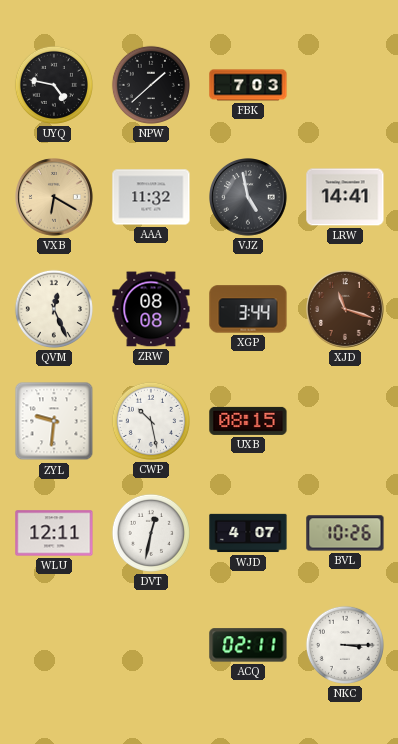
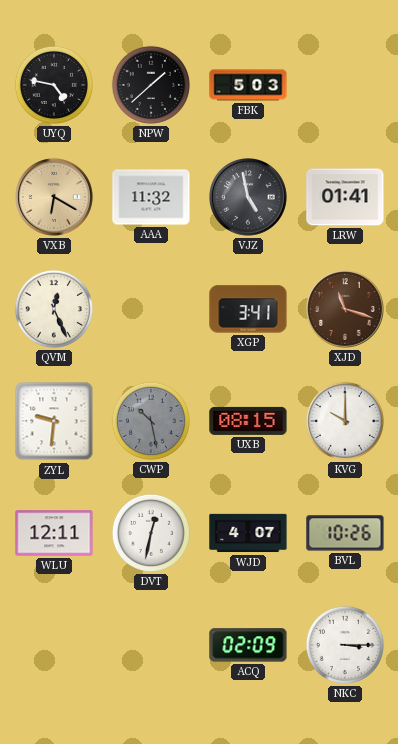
FBK: 7:03 -> 5:03
LRW: 14:41 -> 01:41
ZRW: 08:08 -> none
XGP: 3:44 -> 3:41
CWP dial: white -> grey
KVG: none -> 10:00
ACQ: 02:11 -> 02:09
